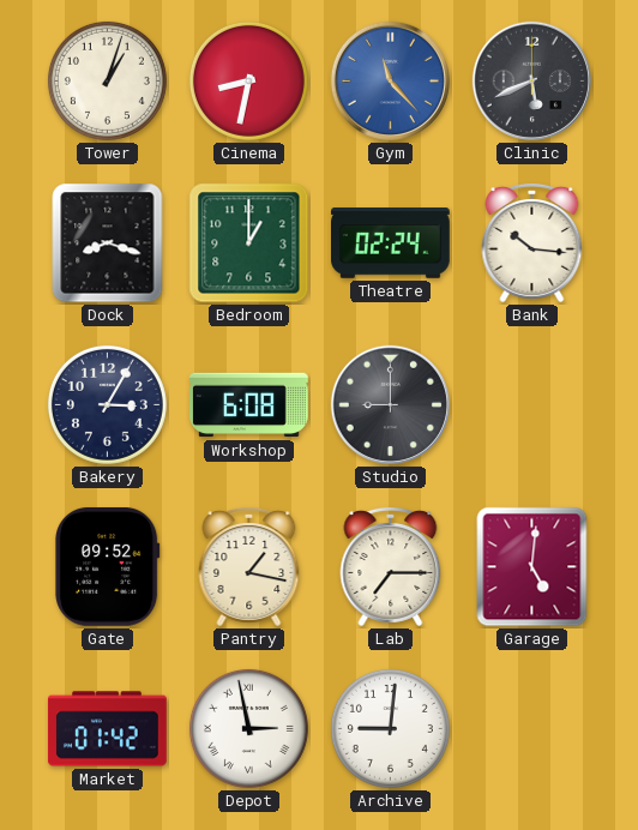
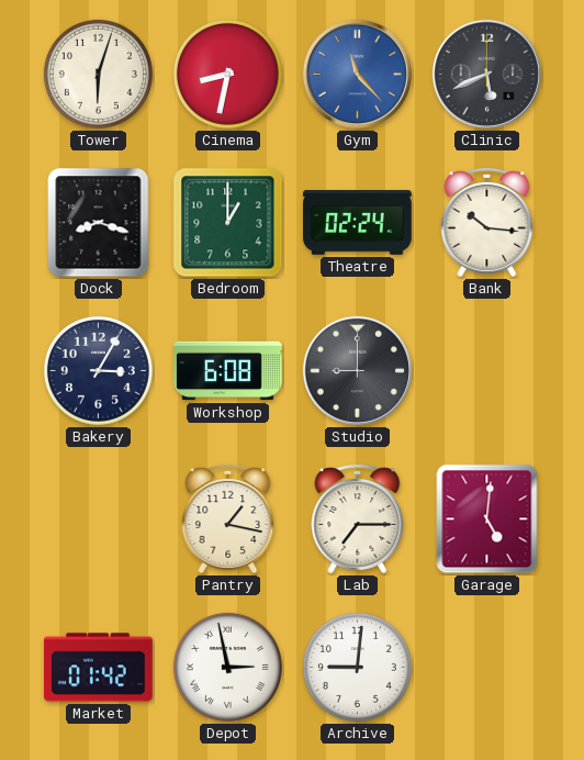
Tower: 1:03 -> 6:03
Gate: 09:52 -> none
